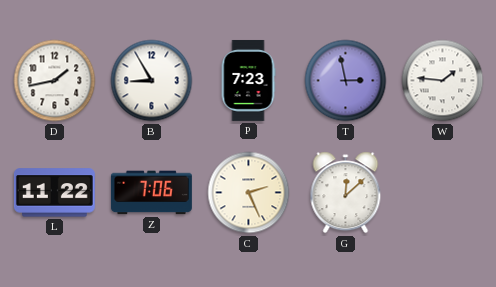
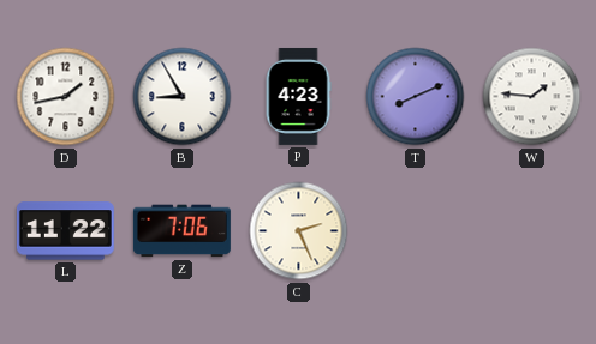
P: 7:23 -> 4:23
T: 2:58 -> 8:11
G: 12:08 -> none
